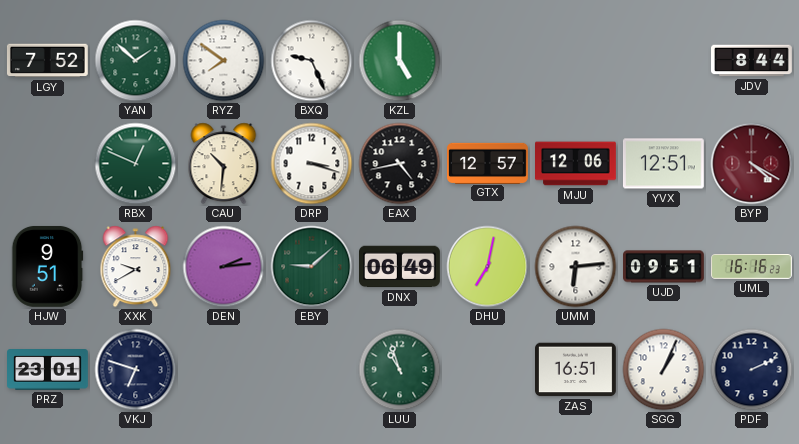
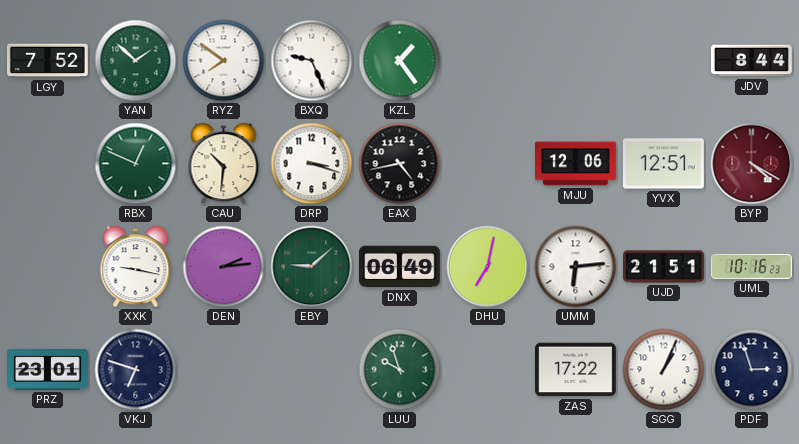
KZL: 5:00 -> 1:24
GTX: 12:57 -> none
HJW: 9:51 -> none
XXK: 9:40 -> 9:17
UJD: 09:51 -> 21:51
UML: 16:16 -> 10:16
LUU: 10:57 -> 9:57
ZAS: 16:51 -> 17:22
PDF: 2:11 -> 2:57
